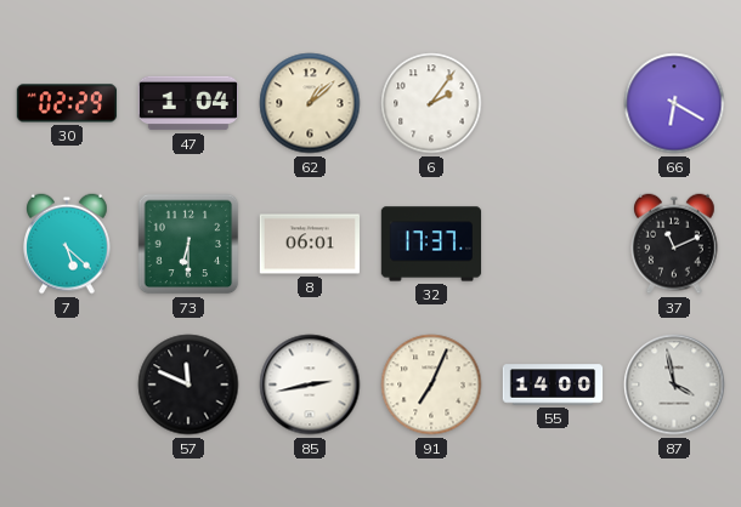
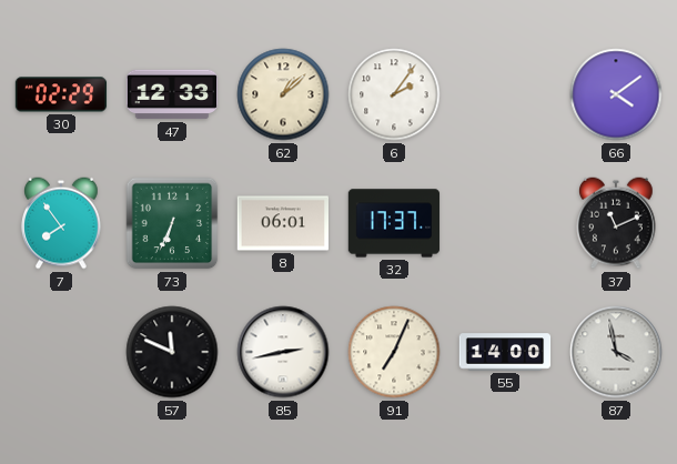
47: 1:04 -> 12:33
66: 6:20 -> 4:09
7: 5:22 -> 7:54
73: 6:30 -> 6:34
